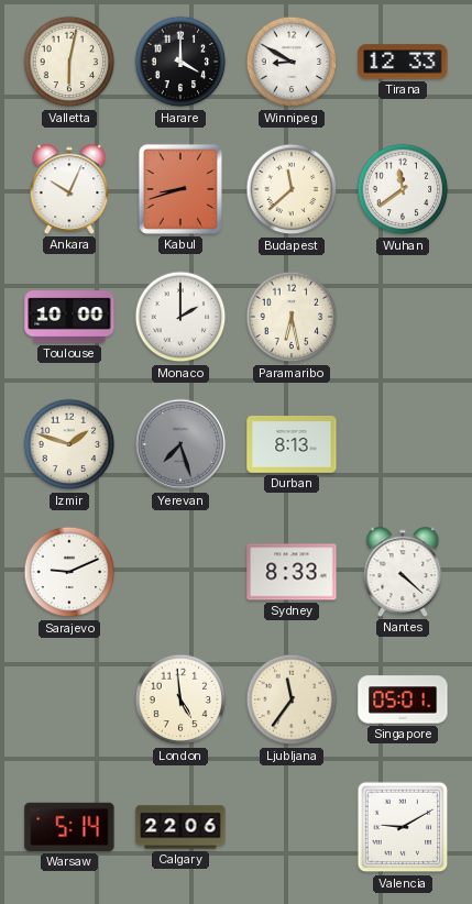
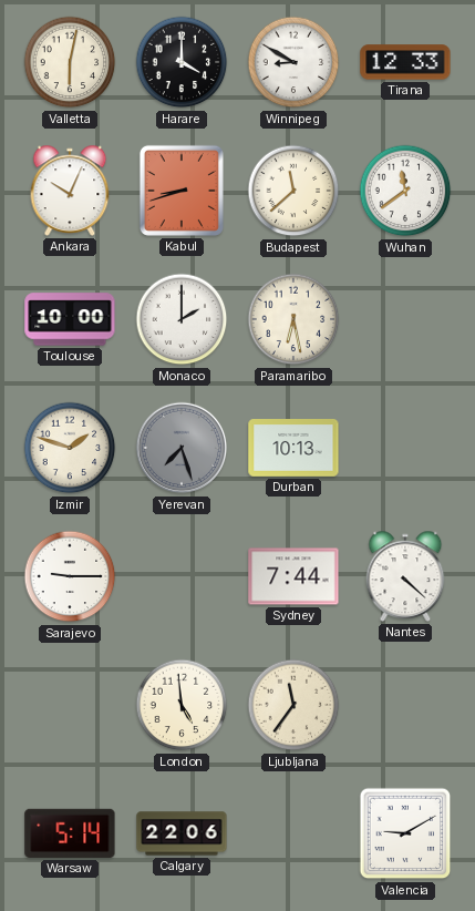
Durban: 8:13 -> 10:13
Sarajevo: 9:11 -> 9:15
Sydney: 8:33 -> 7:44
Singapore: 05:01 -> none
